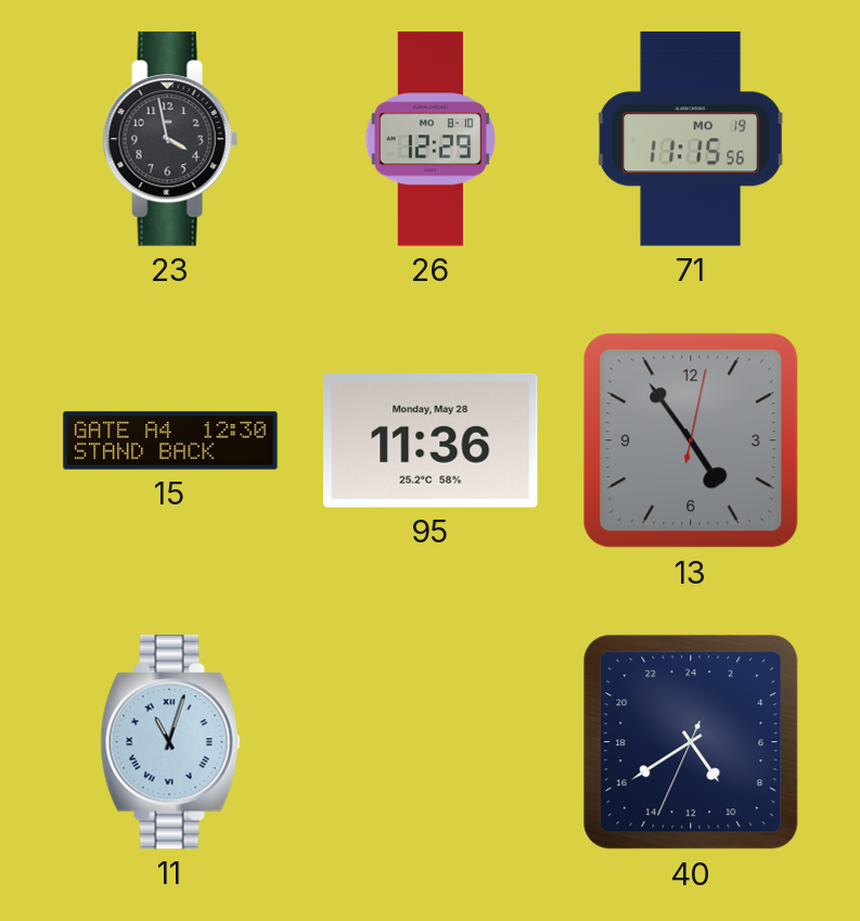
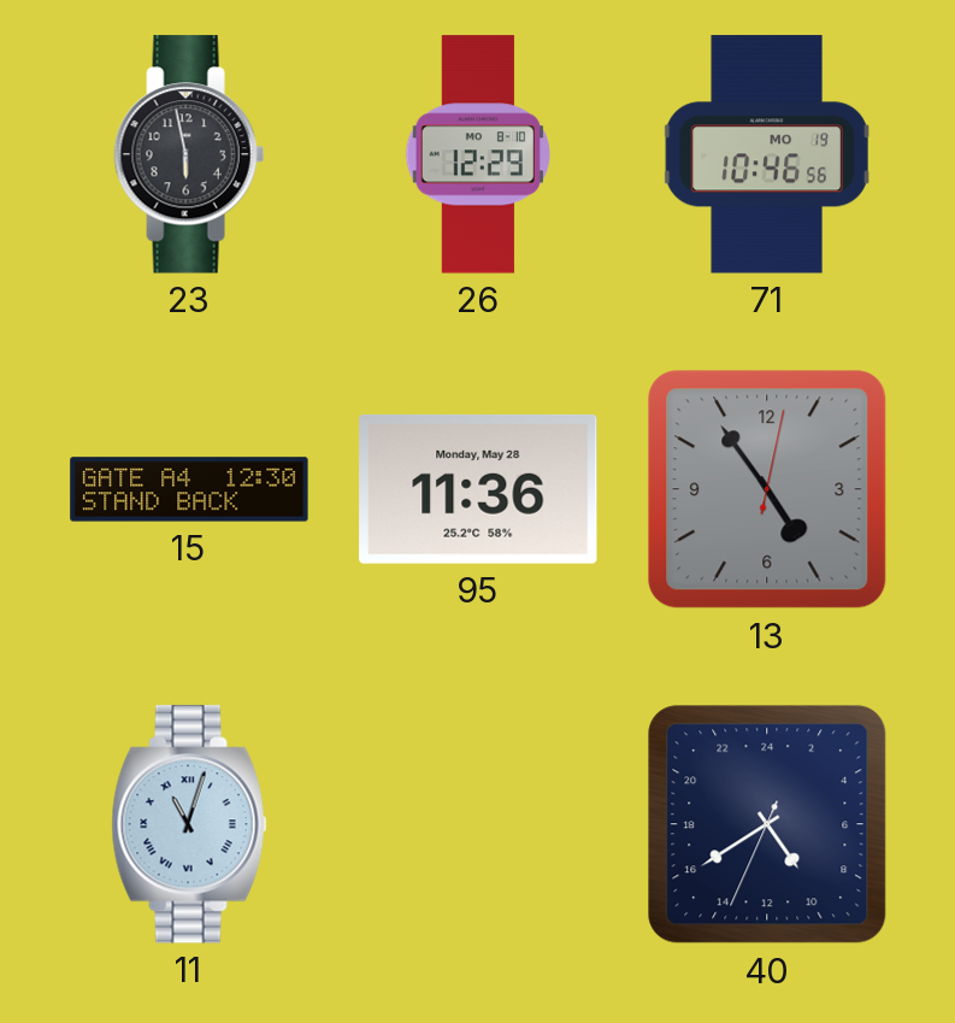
23: 3:58 -> 5:58
71: 11:15 -> 10:46
